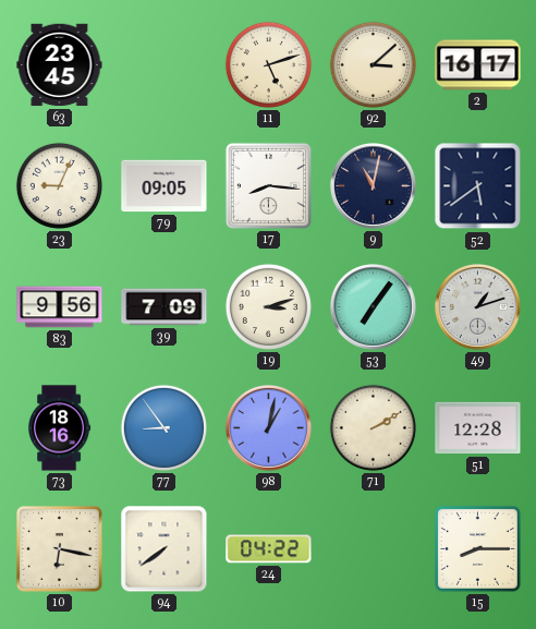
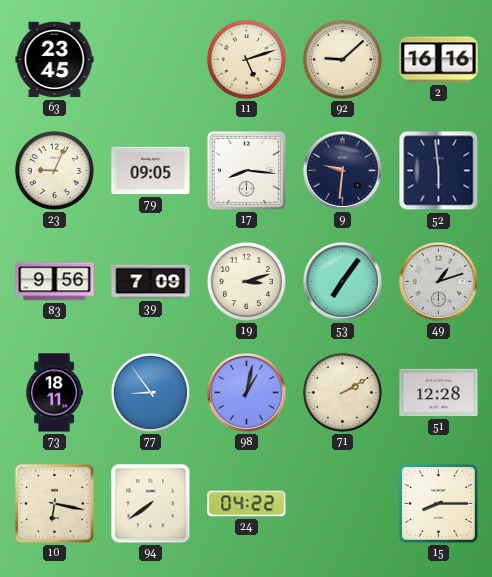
92: 3:08 -> 9:08
2: 16:17 -> 16:16
9: 11:02 -> 9:31
52: 5:39 -> 5:59
73: 18:16 -> 18:11
